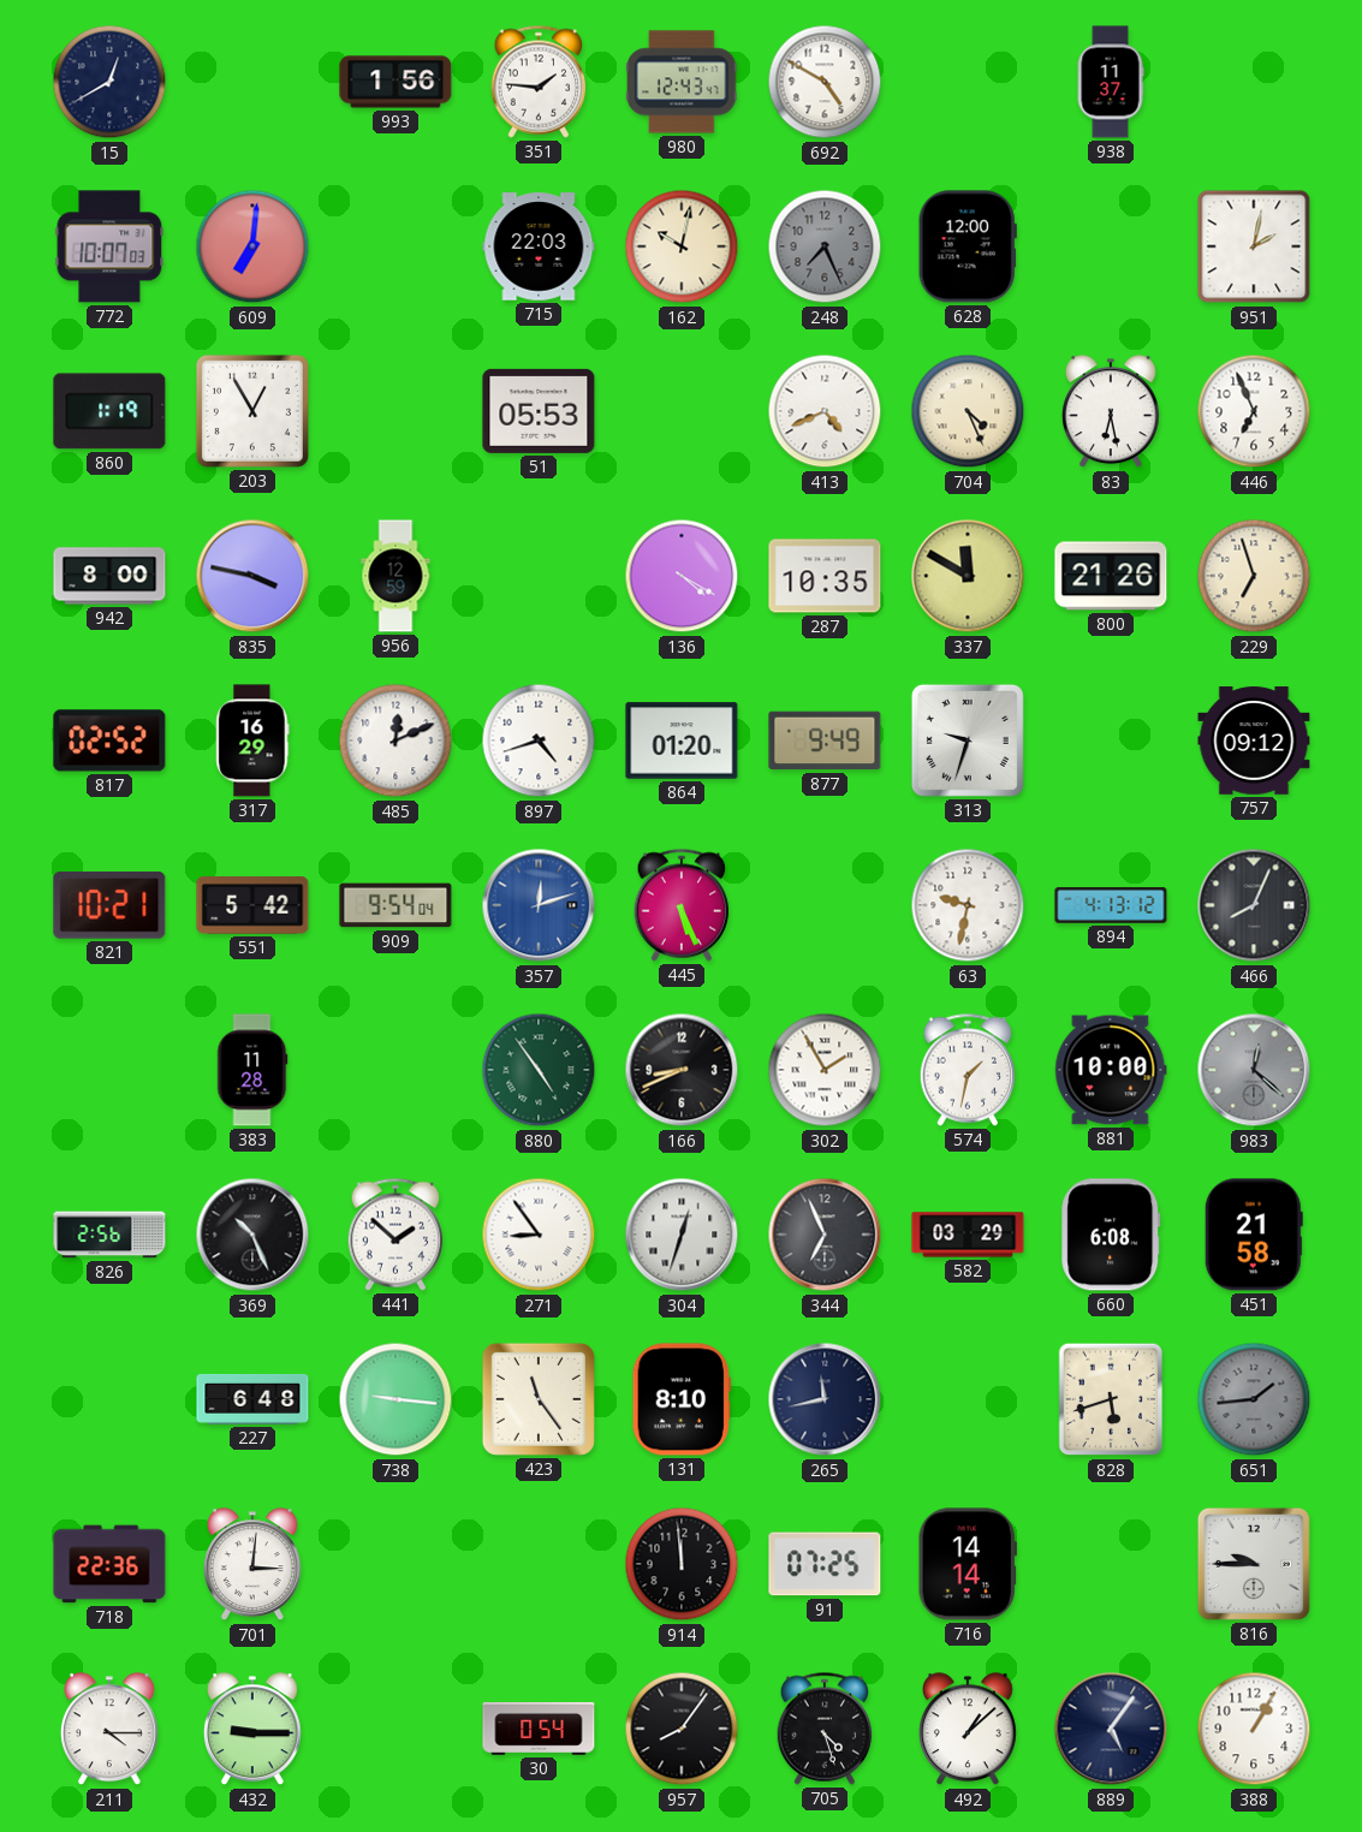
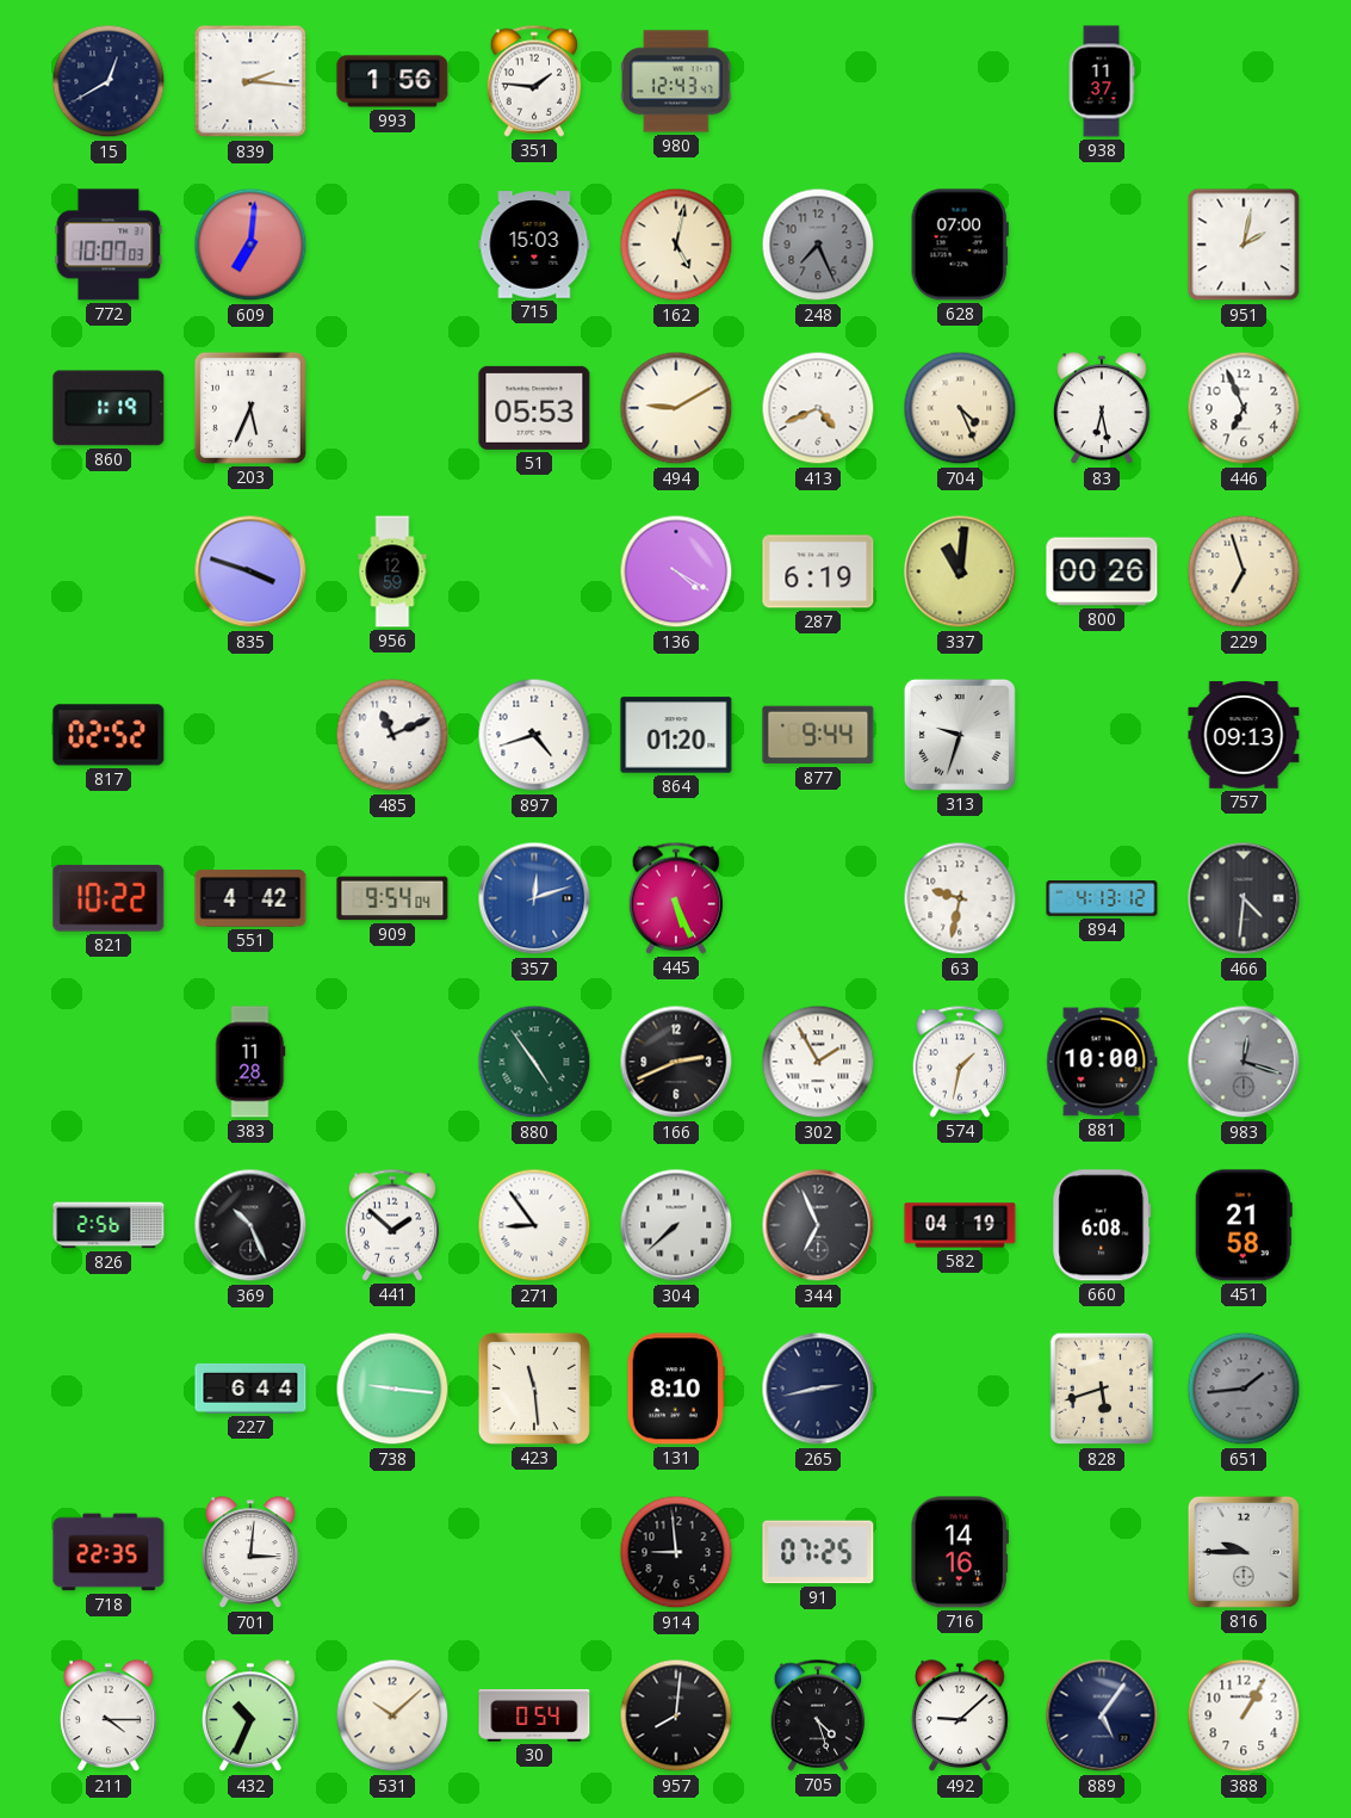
839: none -> 2:16
692: 4:50 -> none
715: 22:03 -> 15:03
162: 10:02 -> 5:02
628: 12:00 -> 07:00
203: 12:55 -> 5:34
494: none -> 9:10
942: 8:00 -> none
835: 3:47 -> 3:48
287: 10:35 -> 6:19
337: 11:50 -> 11:01
800: 21:26 -> 00:26
317: 16:29 -> none
485: 12:11 -> 11:11
877: 9:49 -> 9:44
757: 09:12 -> 09:13
821: 10:21 -> 10:22
551: 5:42 -> 4:42
466: 8:04 -> 4:31
166: 8:41 -> 2:41
983: 12:22 -> 12:18
304: 12:33 -> 7:38
582: 03:29 -> 04:19
227: 6:48 -> 6:44
423: 11:24 -> 11:29
265: 11:43 -> 2:43
718: 22:36 -> 22:35
914: 11:59 -> 8:59
716: 14:14 -> 14:16
432: 9:15 -> 10:34
531: none -> 10:08
957: 8:06 -> 8:01
492: 1:08 -> 9:08
